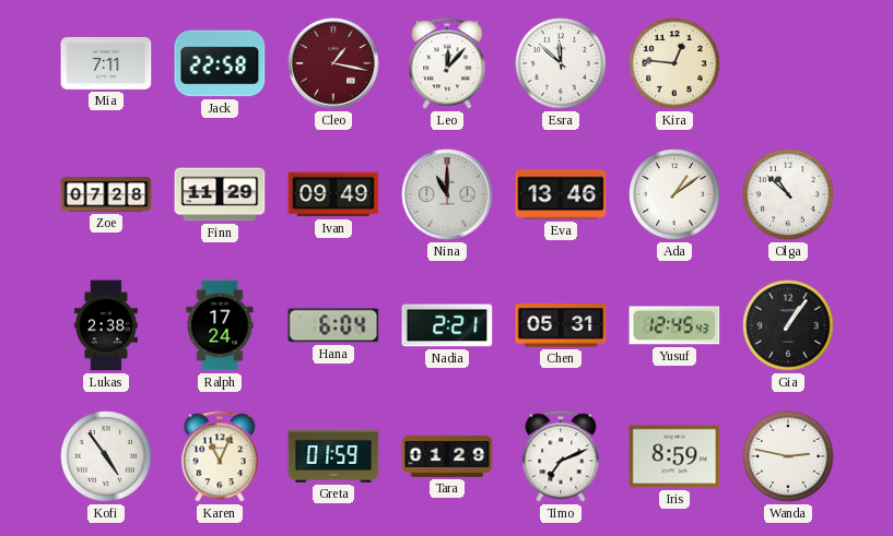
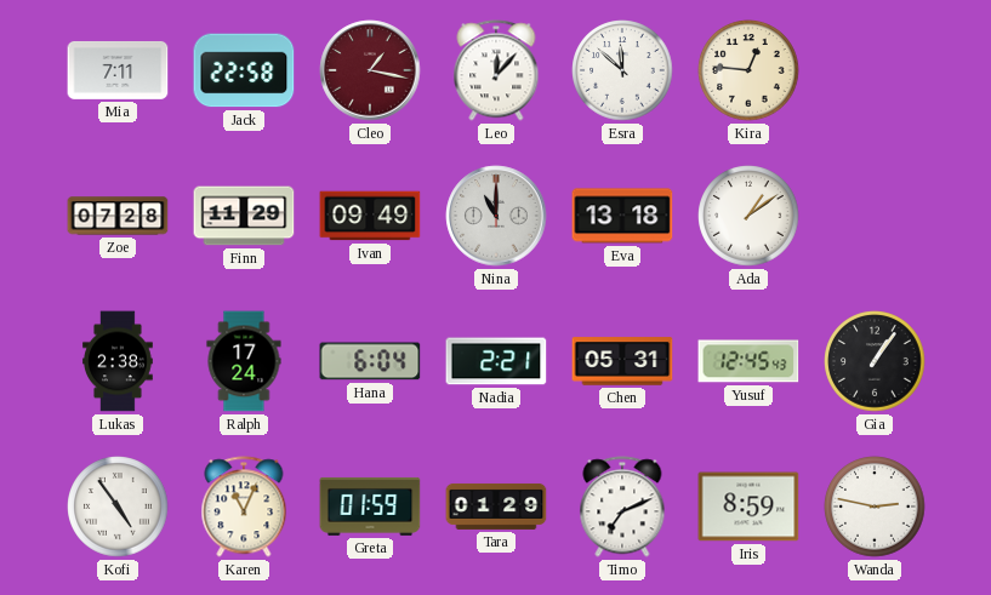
Eva: 13:46 -> 13:18
Olga: 10:52 -> none
